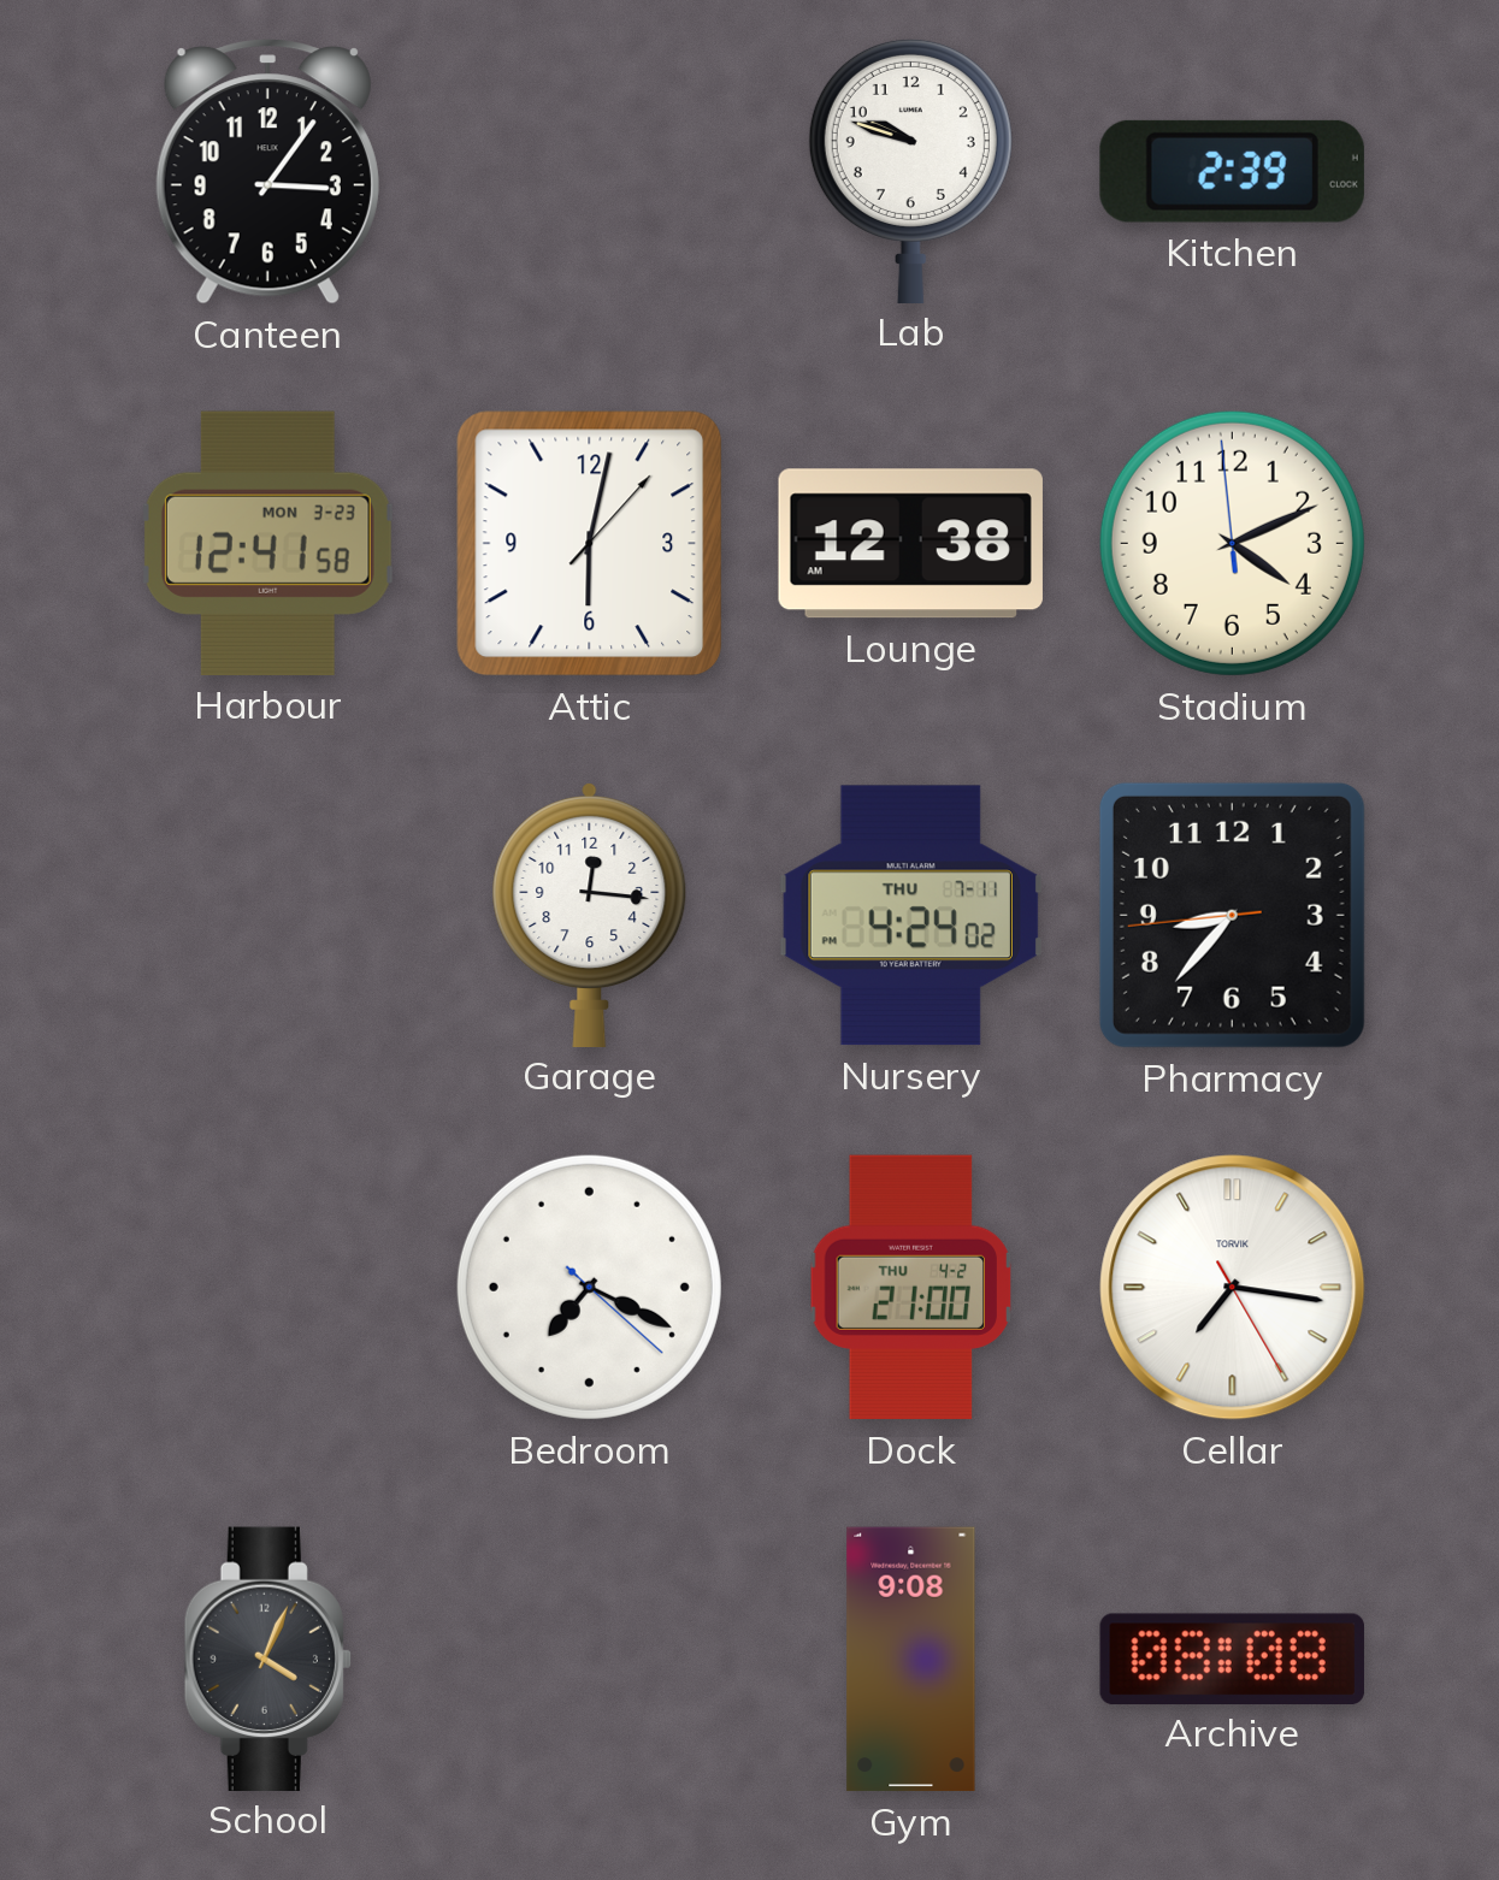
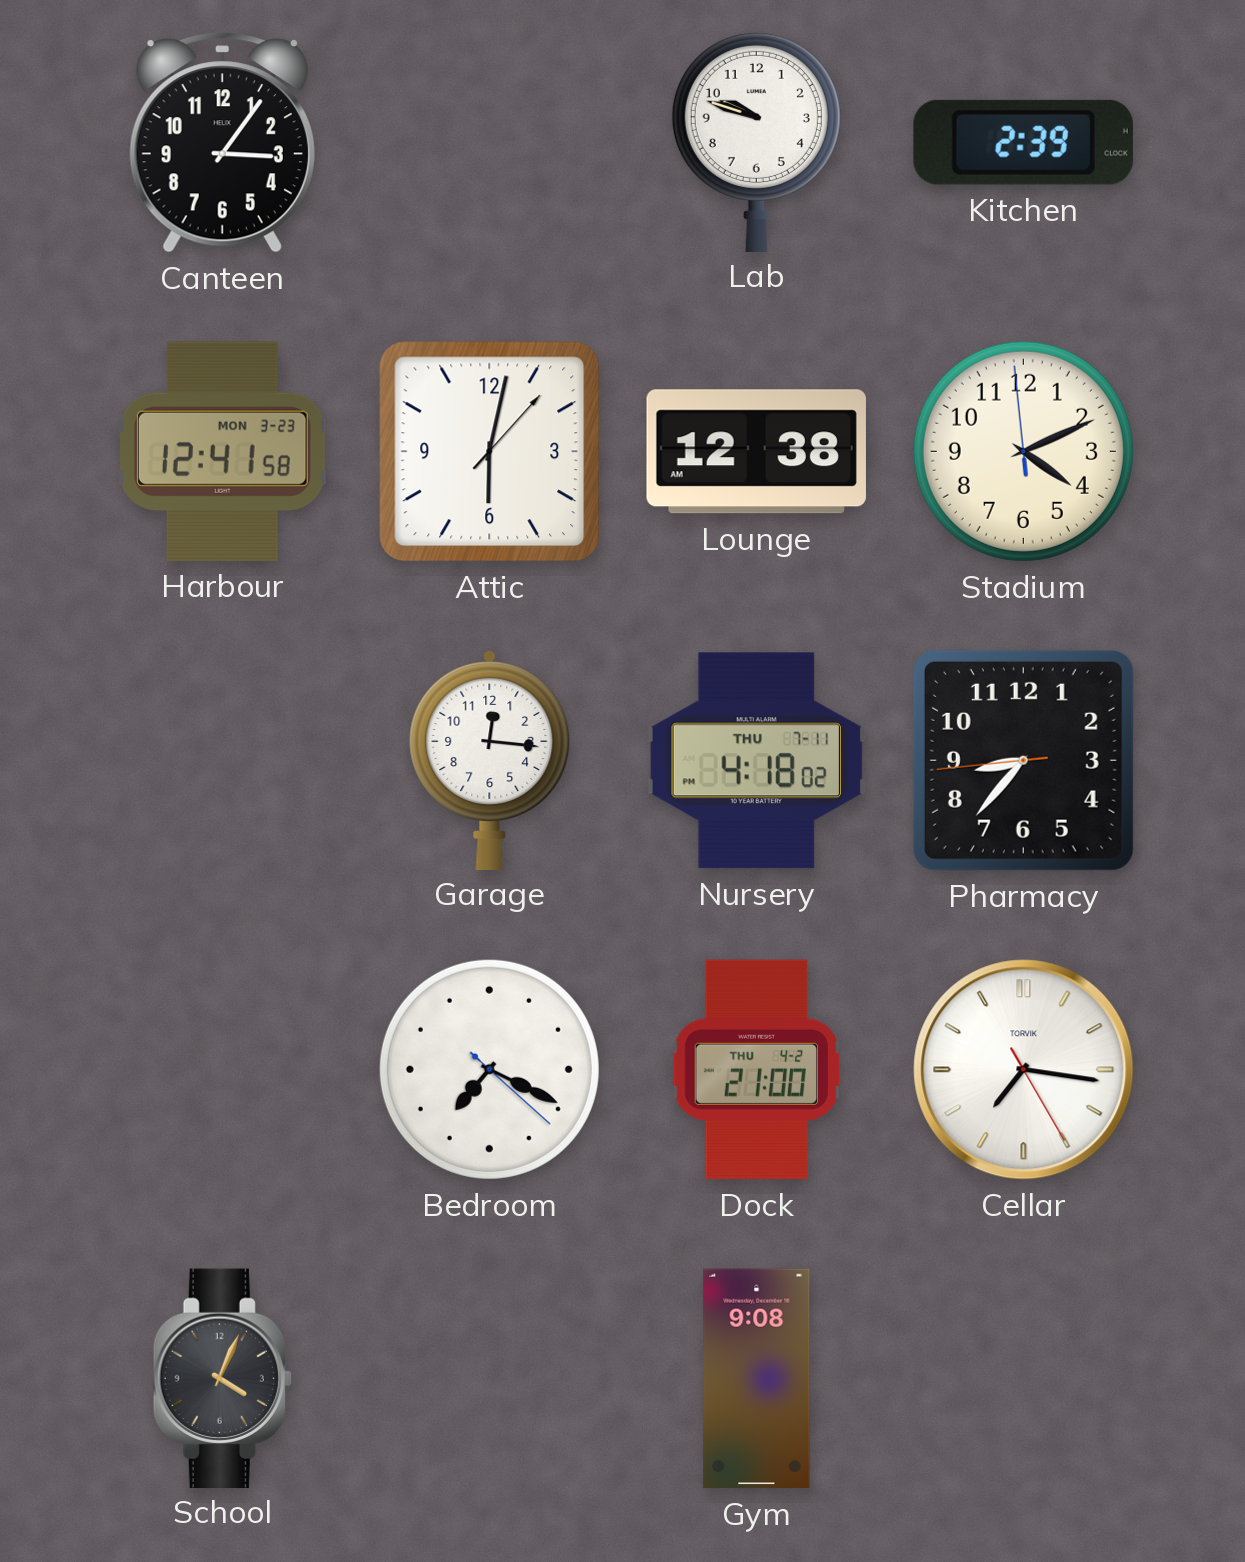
Nursery: 4:24 -> 4:18
Archive: 08:08 -> none
